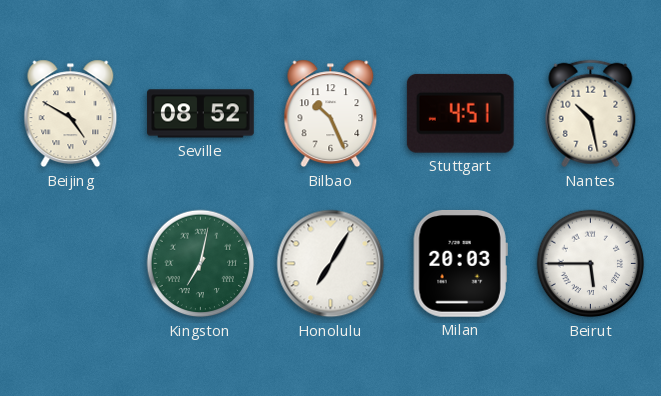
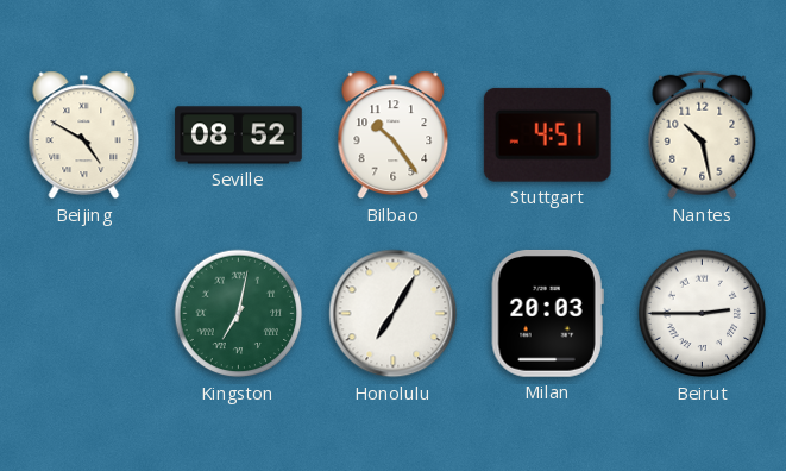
Bilbao: 10:26 -> 10:24
Beirut: 5:45 -> 2:45
